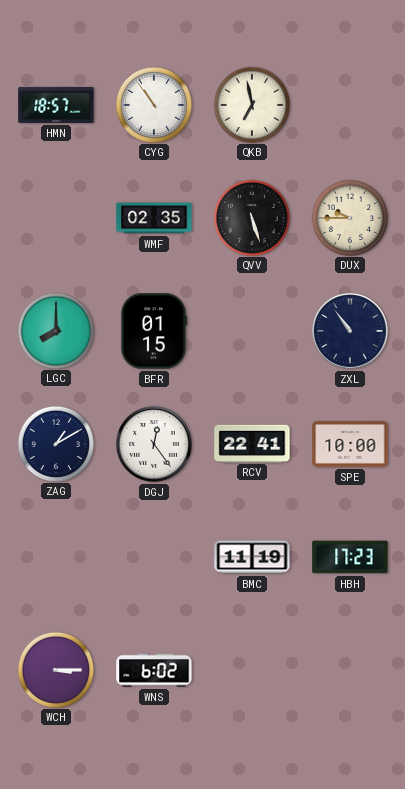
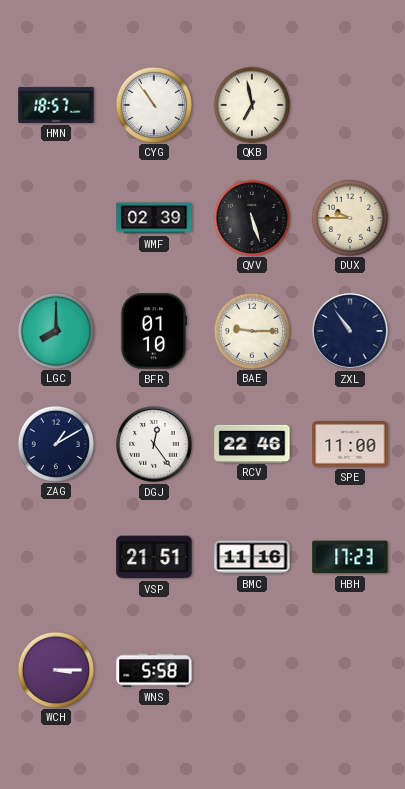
WMF: 02:35 -> 02:39
BFR: 01:15 -> 01:10
BAE: none -> 9:15
RCV: 22:41 -> 22:46
SPE: 10:00 -> 11:00
VSP: none -> 21:51
BMC: 11:19 -> 11:16
WNS: 6:02 -> 5:58
